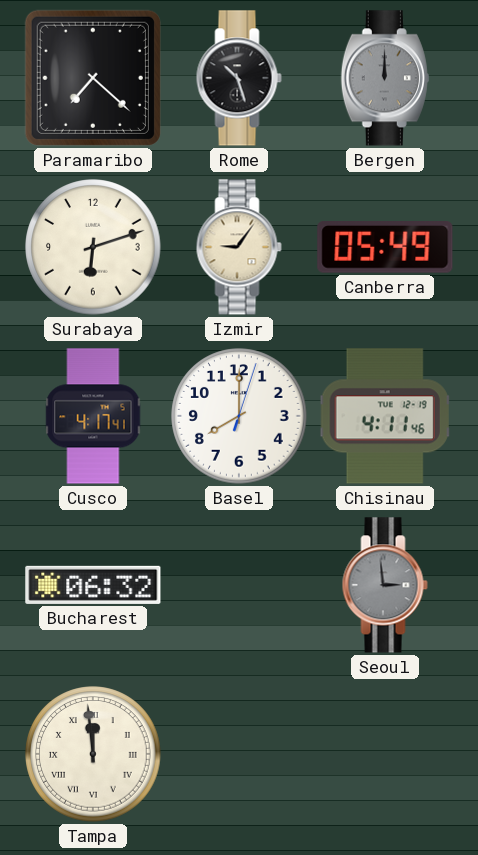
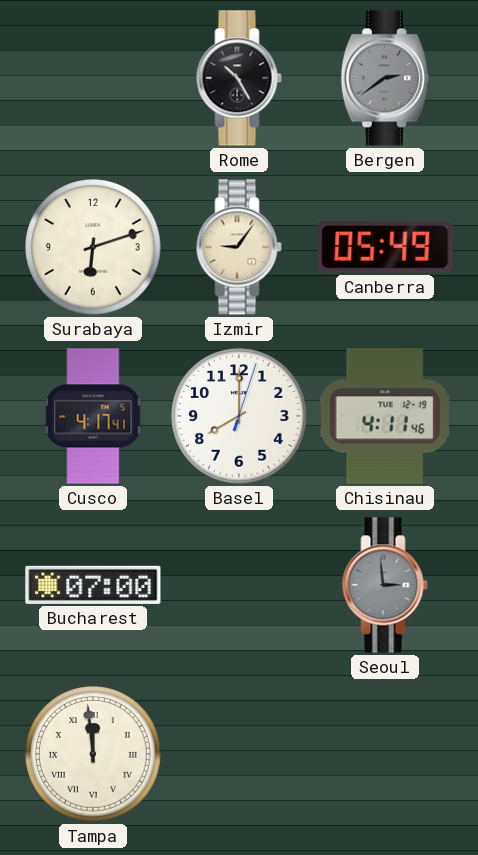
Paramaribo: 7:22 -> none
Rome: 10:27 -> 10:25
Bergen: 12:00 -> 2:39
Bucharest: 06:32 -> 07:00
